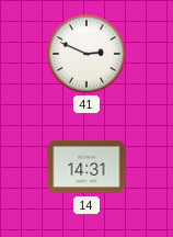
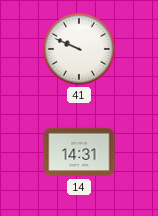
41: 2:49 -> 9:49
